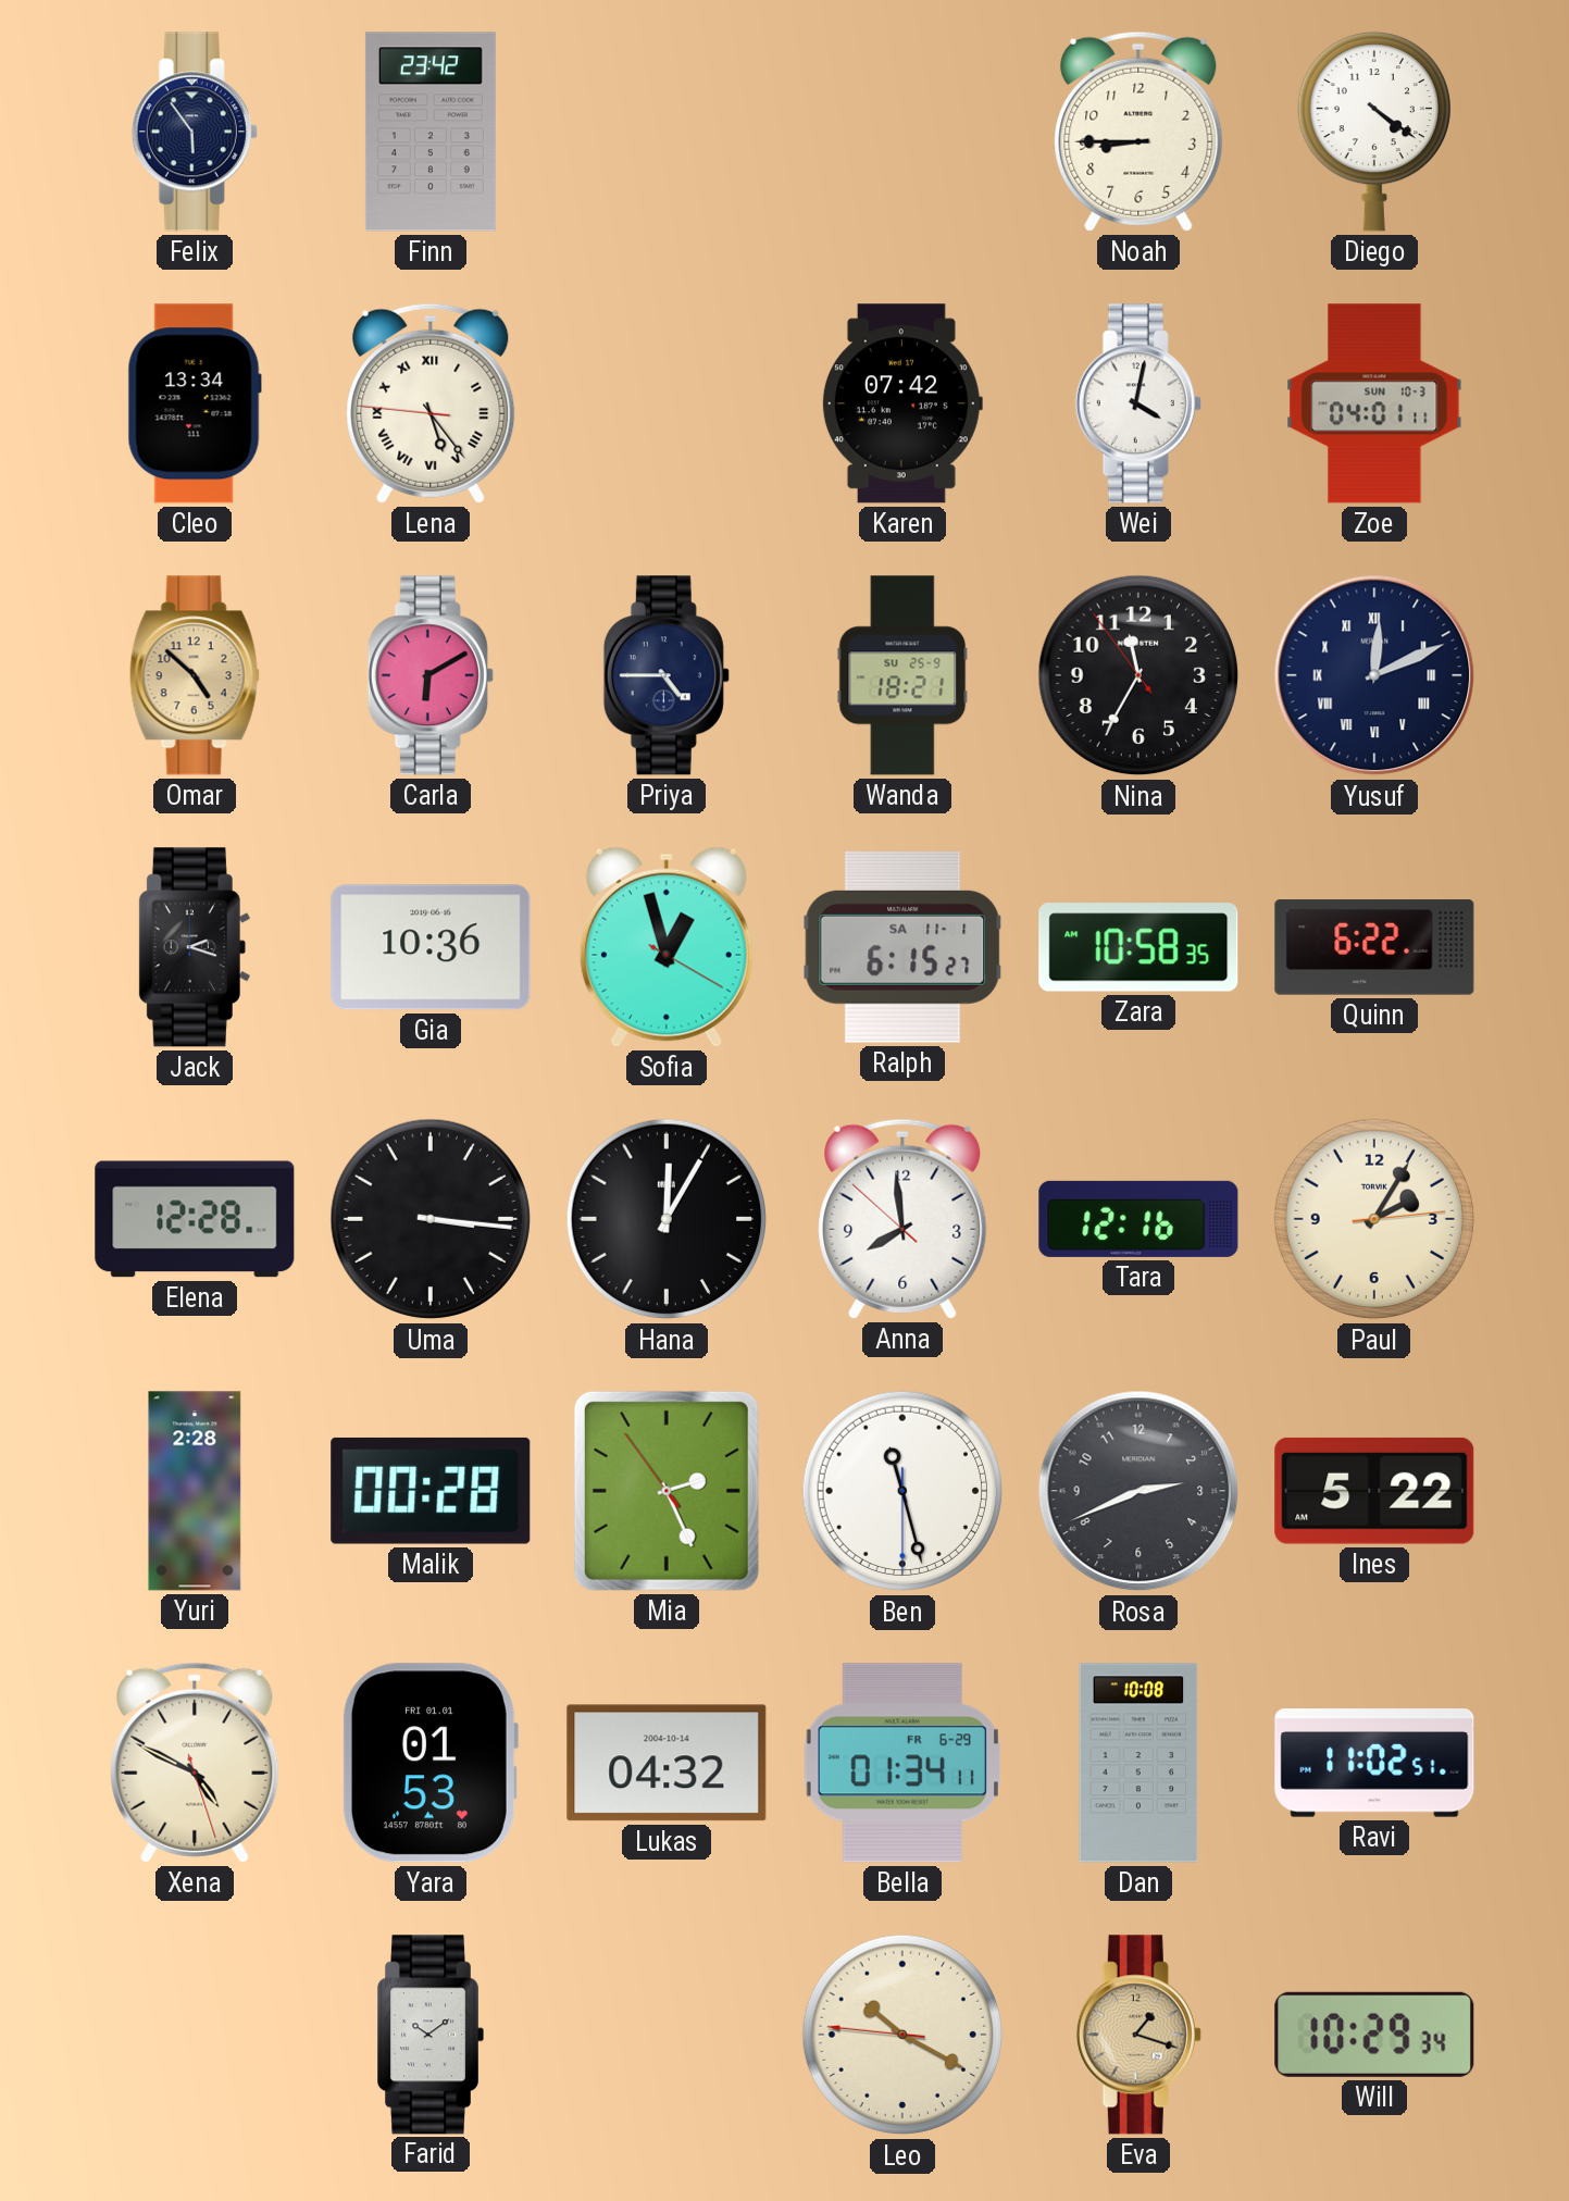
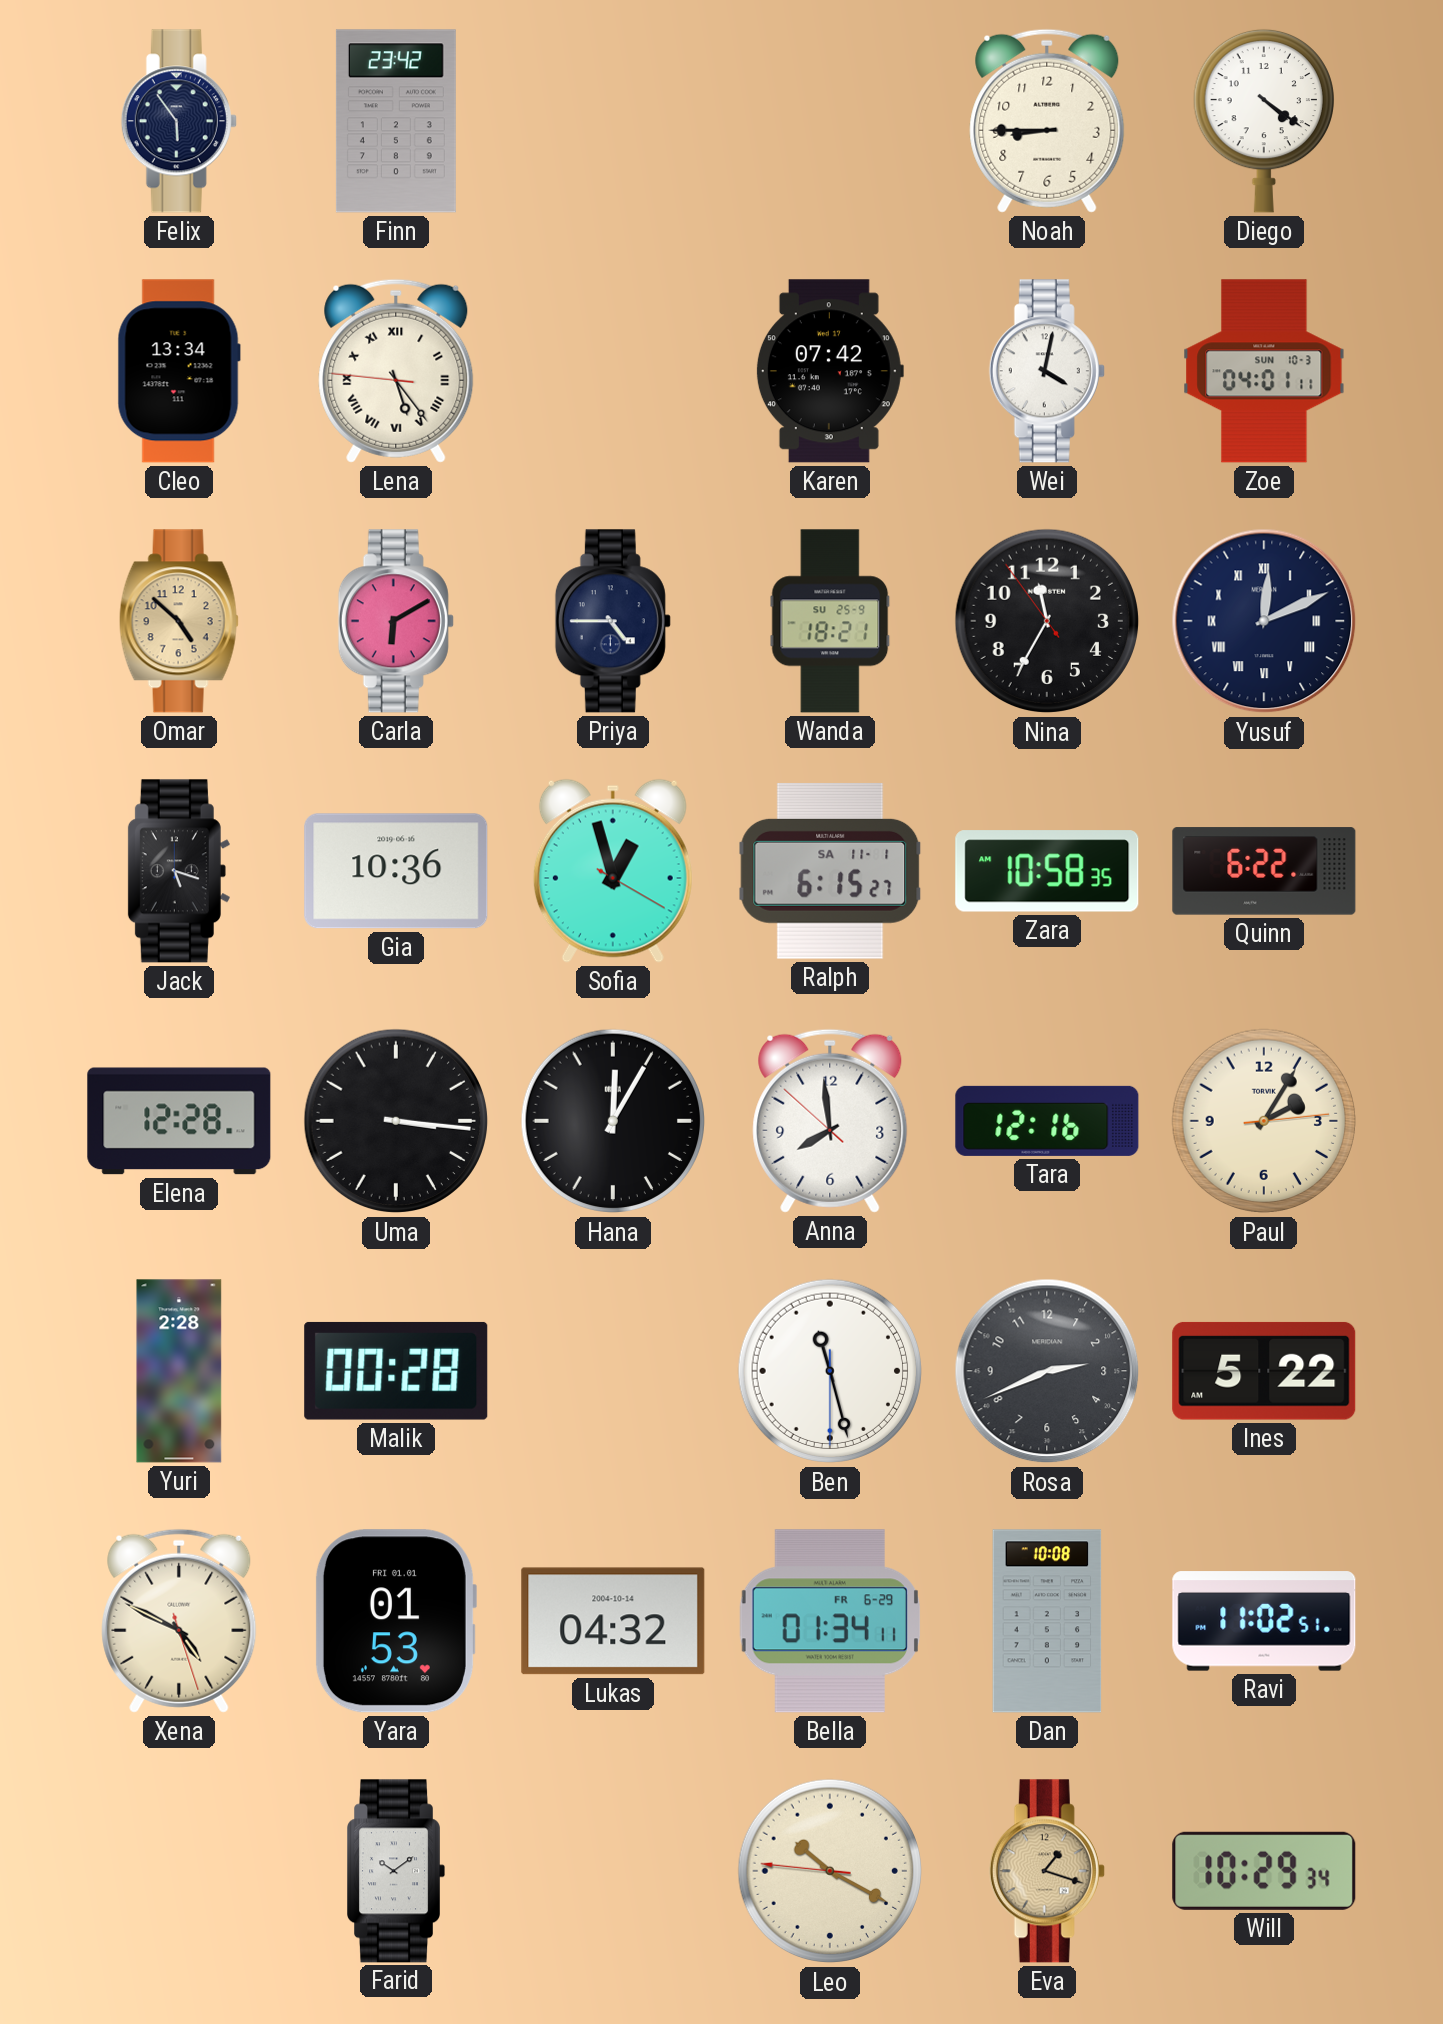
Jack: 2:18 -> 5:18
Mia: 2:25 -> none
